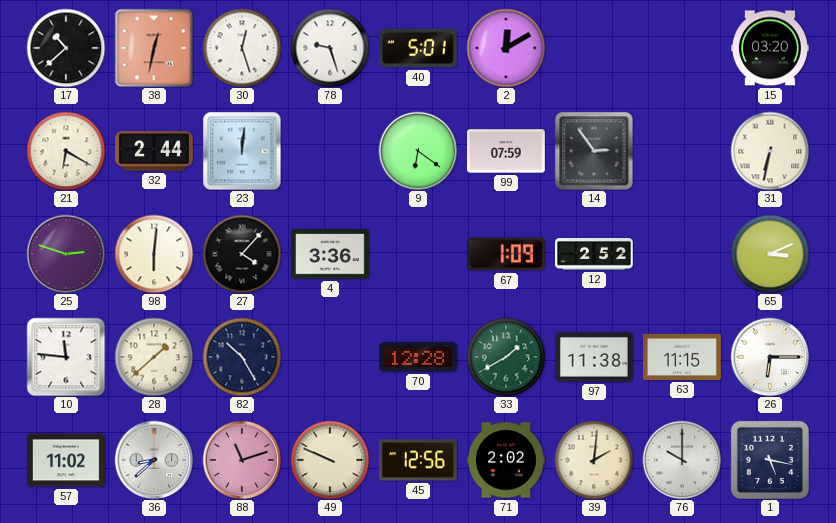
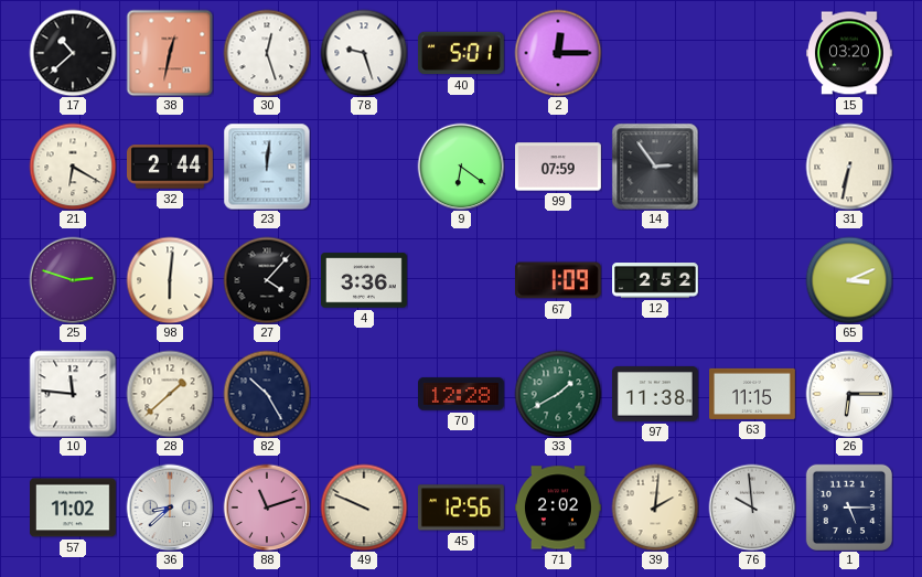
2: 12:10 -> 12:15
76: 10:00 -> 9:59
1: 5:17 -> 5:15
